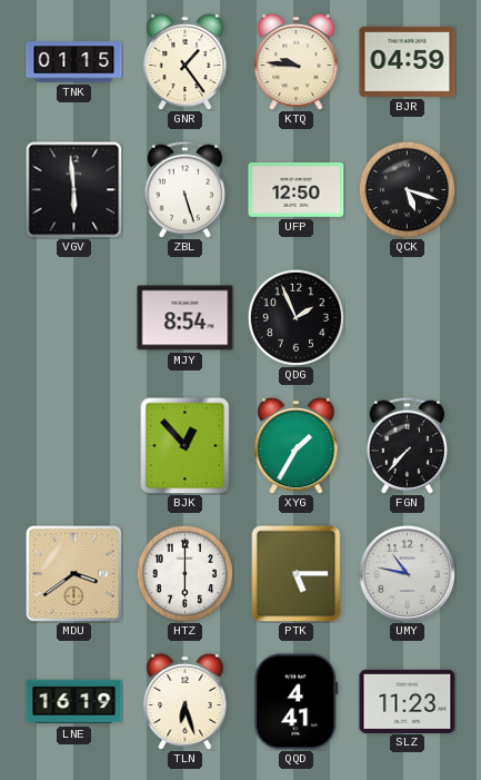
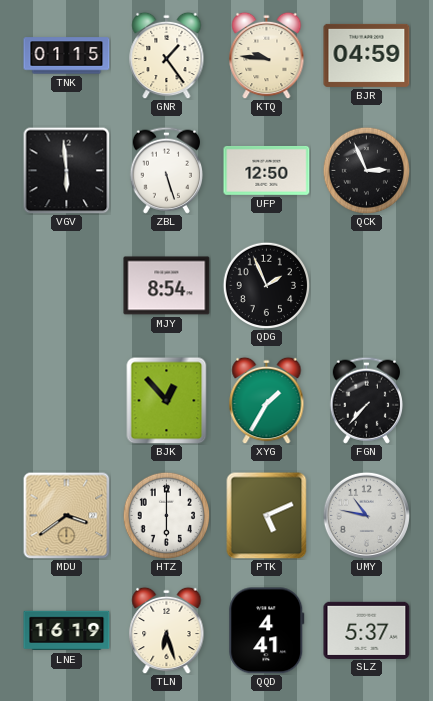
QCK: 5:18 -> 2:56
PTK: 5:15 -> 5:11
SLZ: 11:23 -> 5:37
